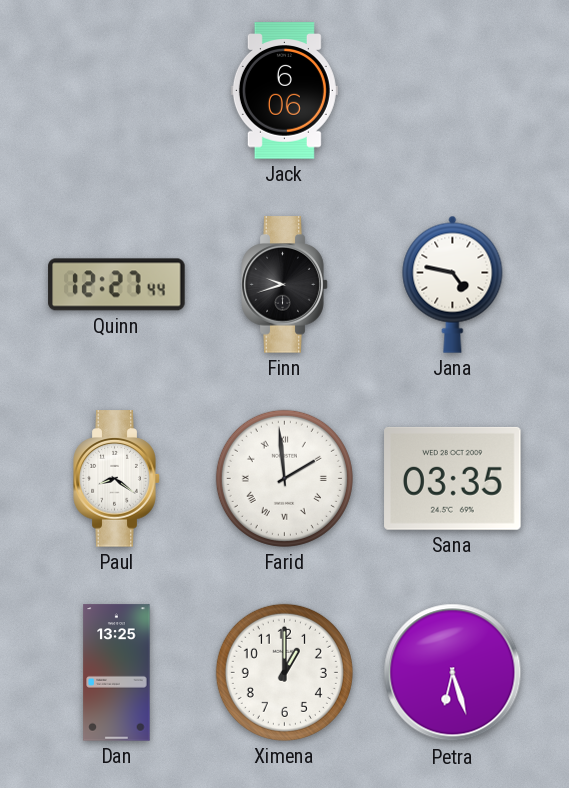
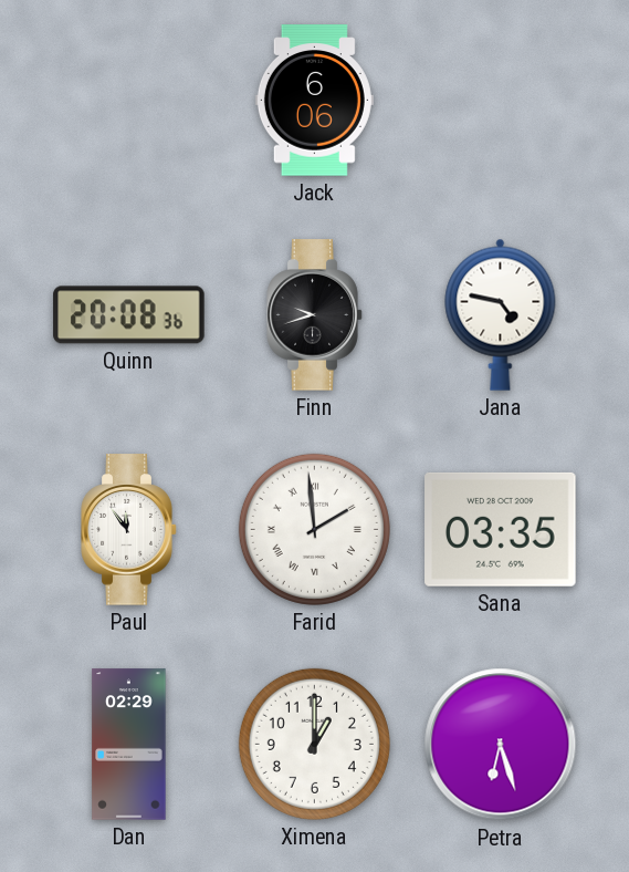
Quinn: 12:27 -> 20:08
Paul: 8:21 -> 11:54
Dan: 13:25 -> 02:29
